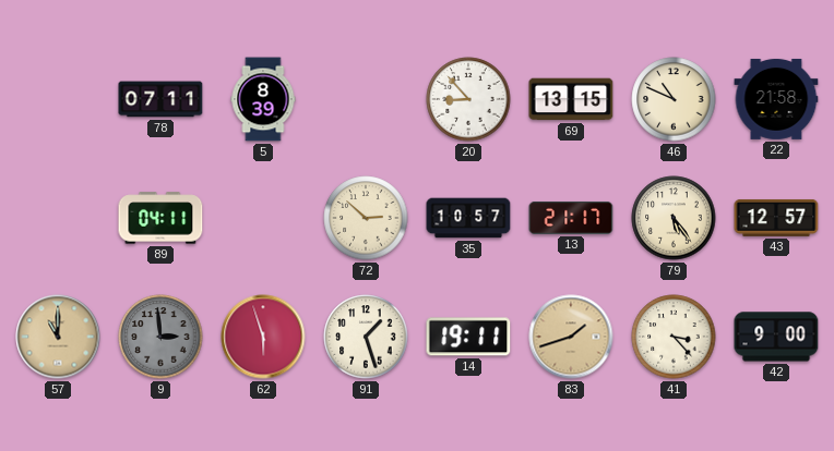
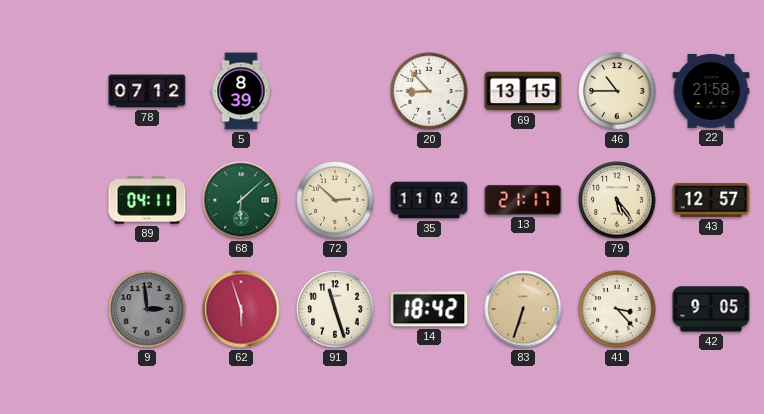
78: 07:11 -> 07:12
46: 10:49 -> 10:45
68: none -> 6:08
35: 10:57 -> 11:02
57: 11:00 -> none
91: 1:27 -> 11:27
14: 19:11 -> 18:42
83: 1:42 -> 6:33
42: 9:00 -> 9:05
